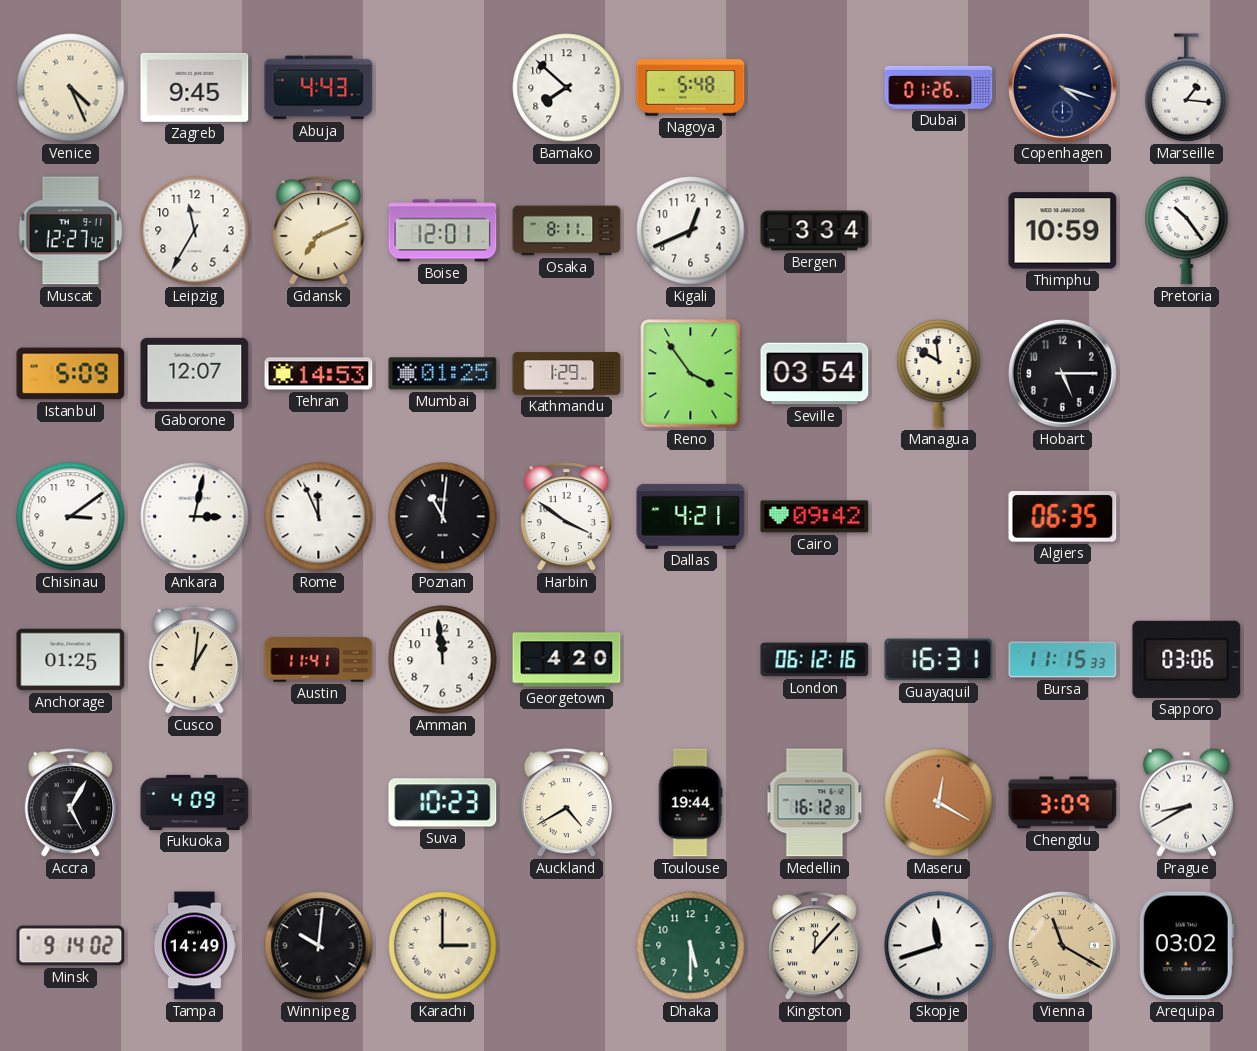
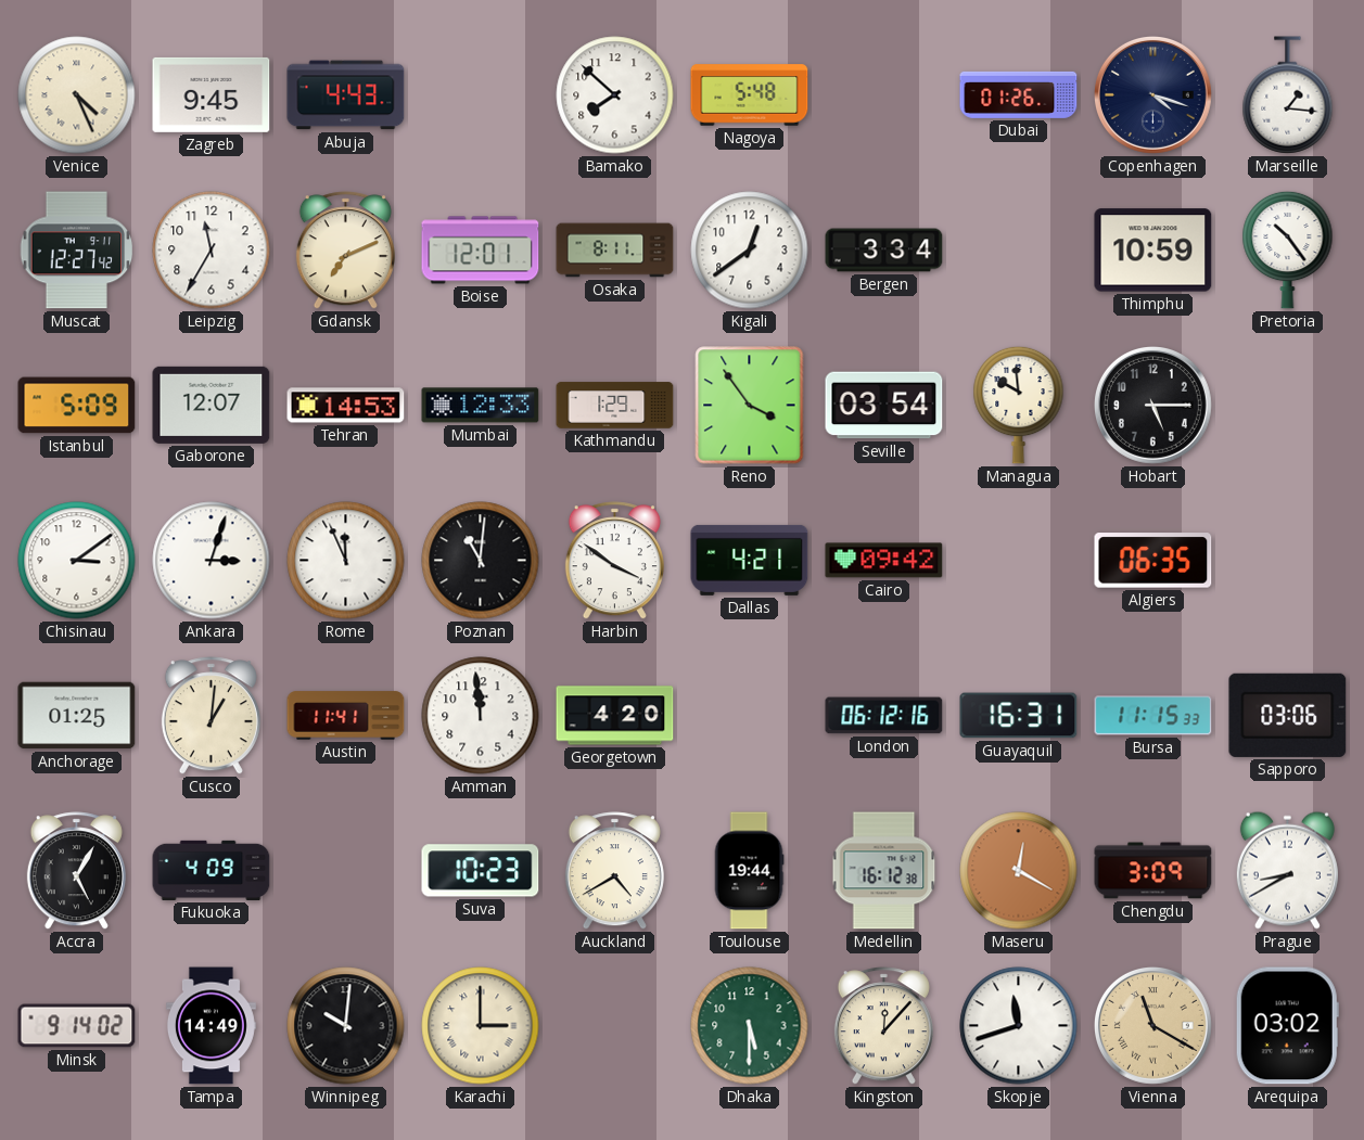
Kigali: 12:41 -> 12:39
Mumbai: 01:25 -> 12:33
Ankara: 3:02 -> 3:03
